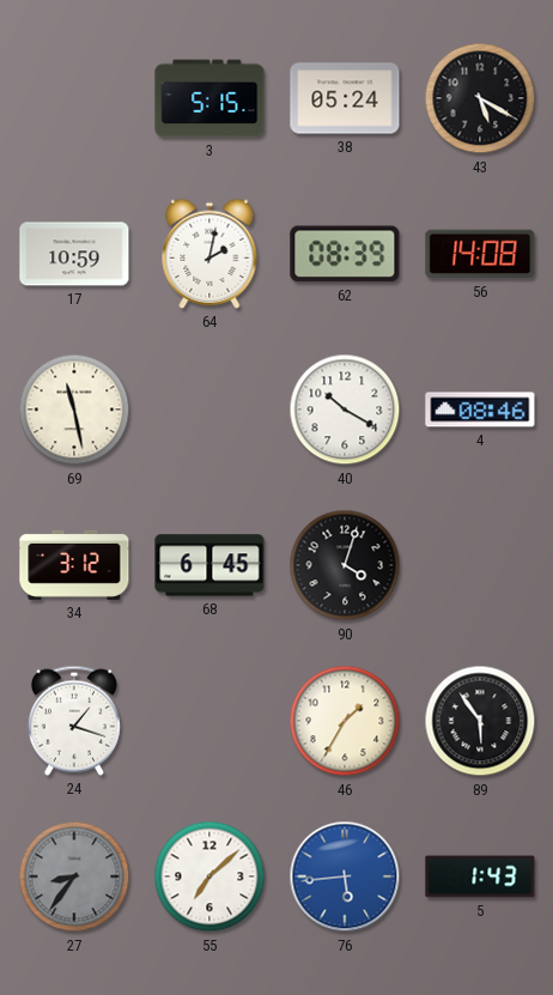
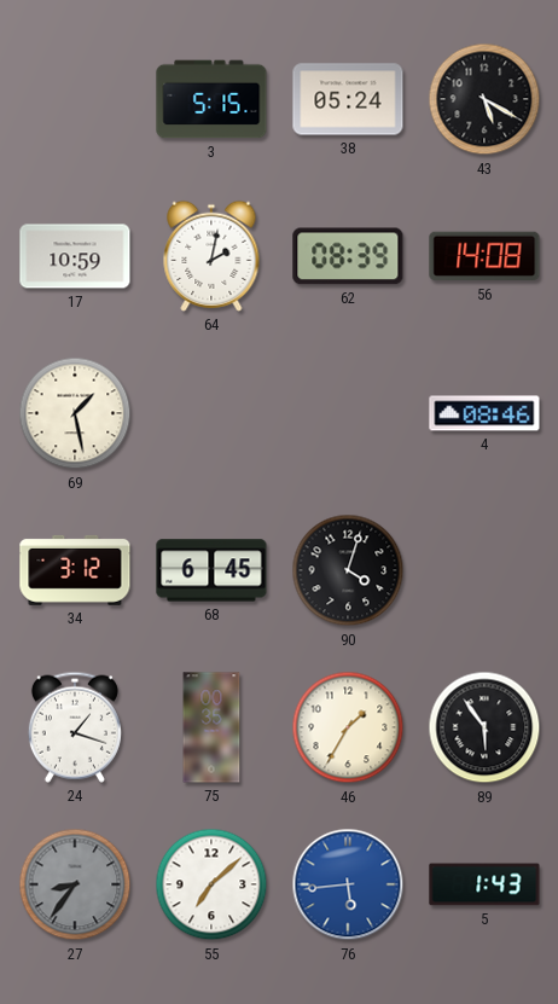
69: 11:28 -> 1:28
40: 10:20 -> none
75: none -> 00:35
